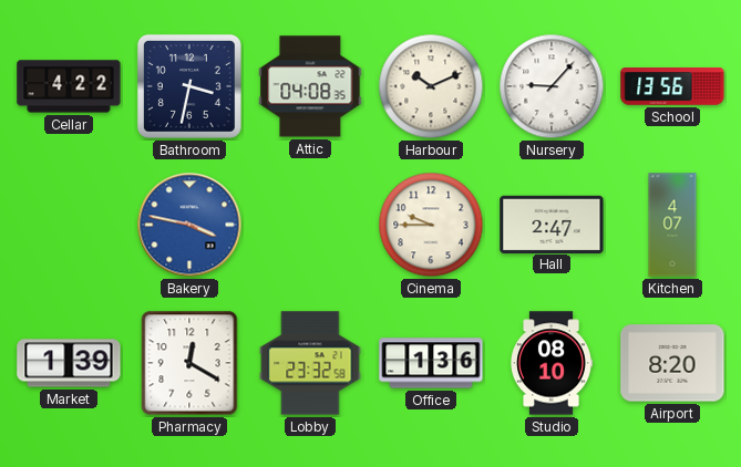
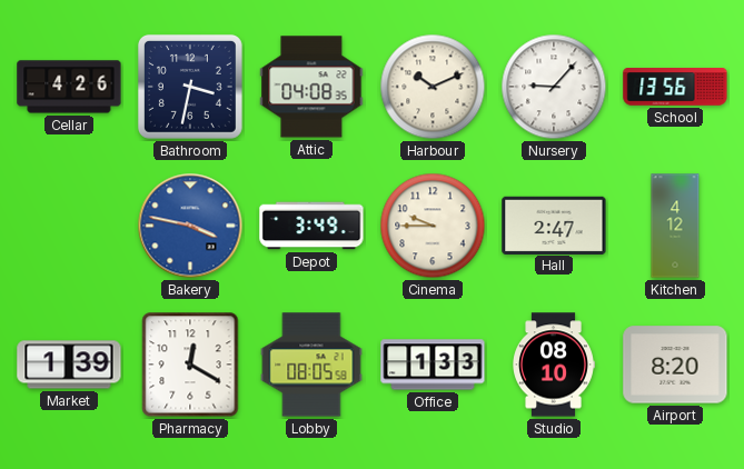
Cellar: 4:22 -> 4:26
Depot: none -> 3:49
Kitchen: 4:07 -> 4:12
Lobby: 23:32 -> 08:05
Office: 1:36 -> 1:33
